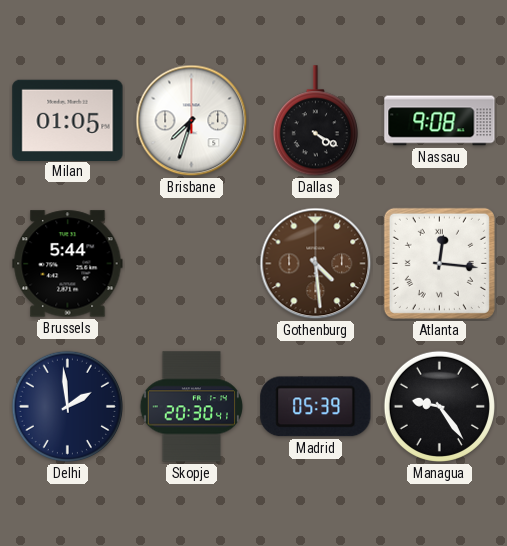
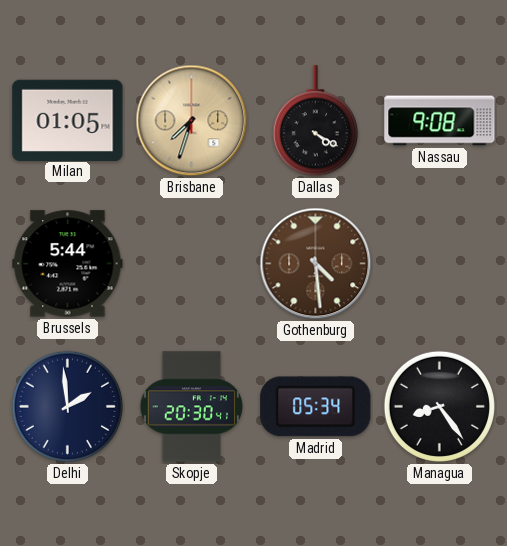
Brisbane dial: white -> champagne
Atlanta: 12:16 -> none
Madrid: 05:39 -> 05:34
Managua: 9:24 -> 8:24
